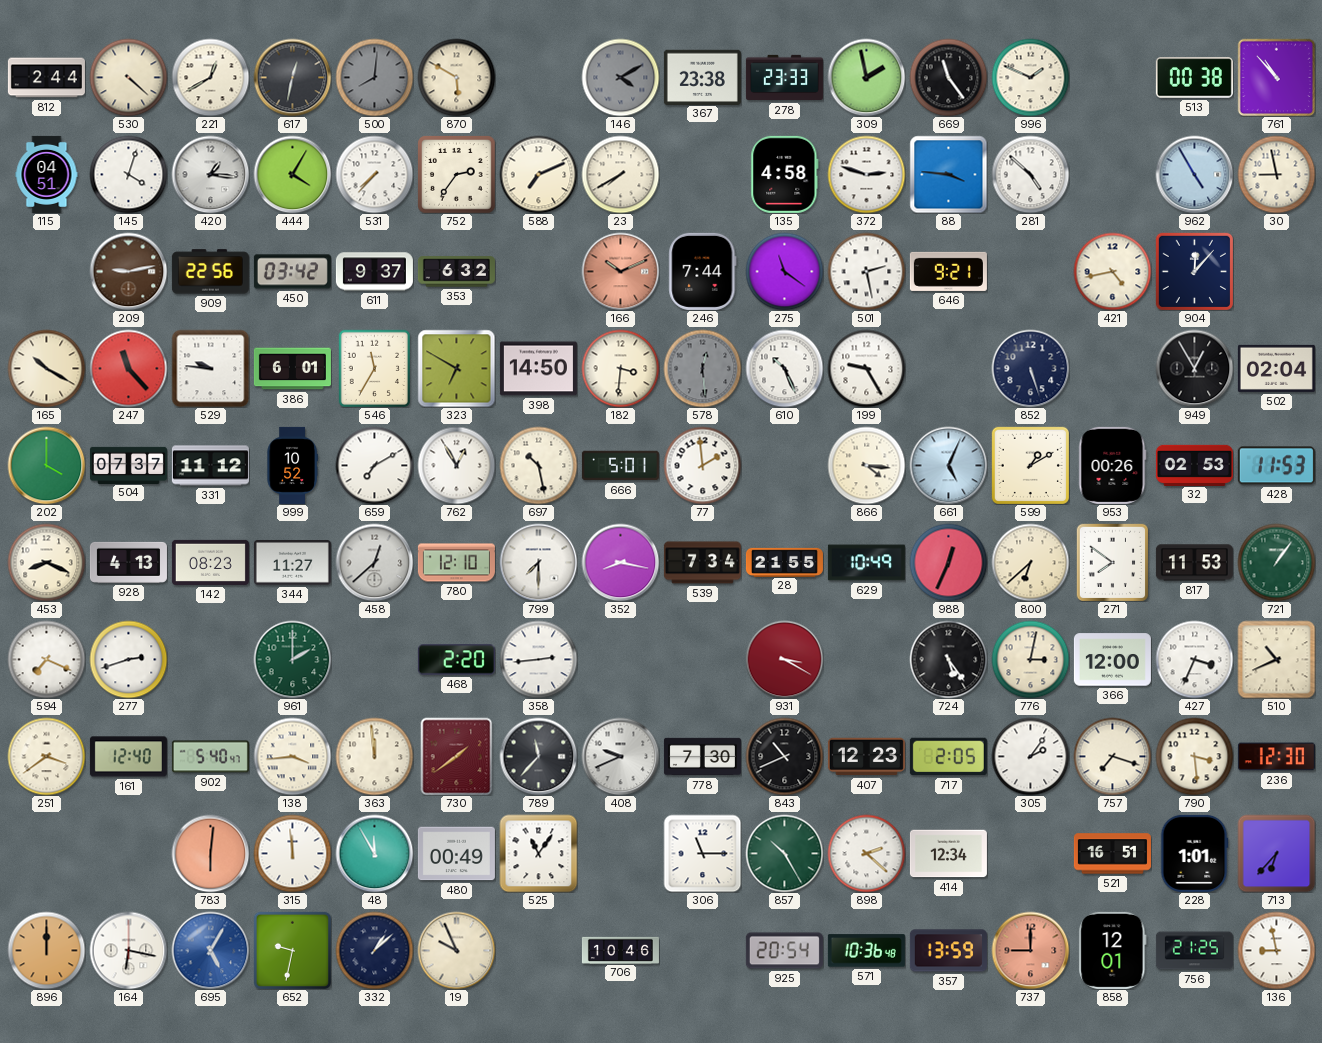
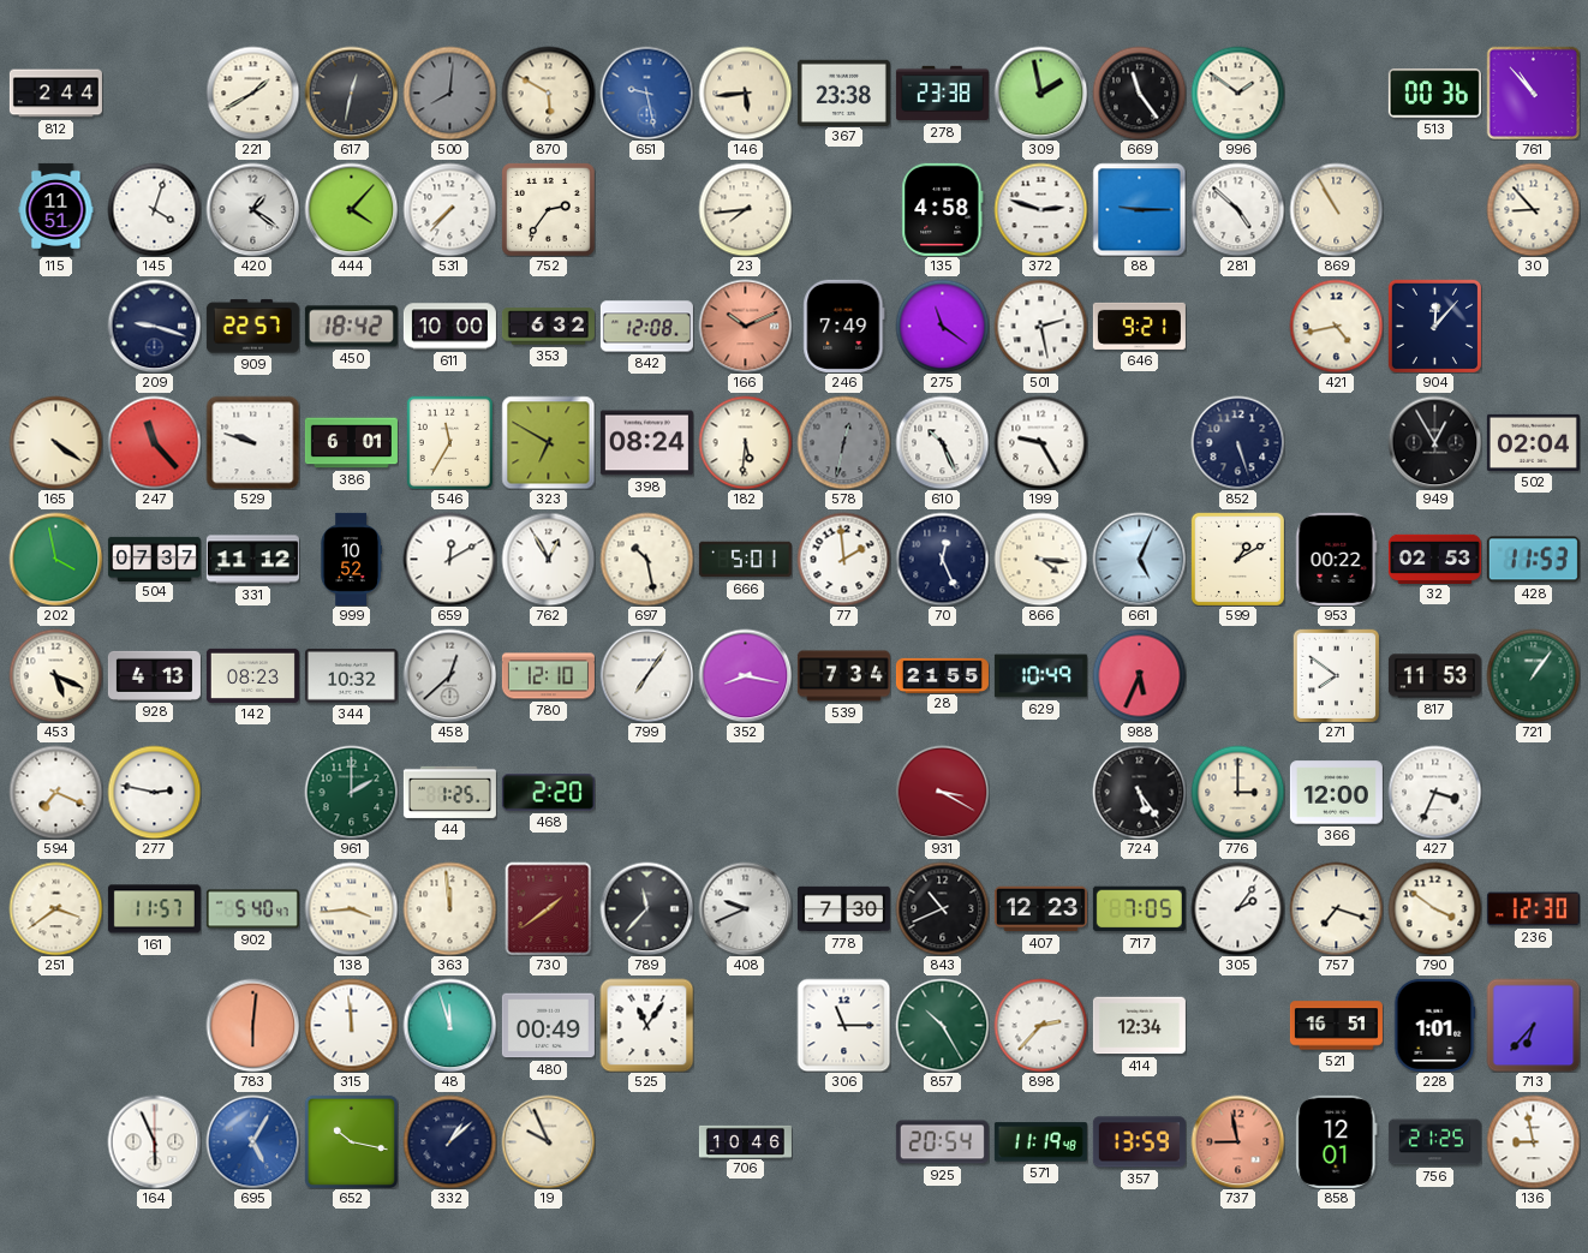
530: 4:22 -> none
221: 12:40 -> 1:40
651: none -> 9:28
146: 4:10 -> 5:44
146 dial: grey -> cream
278: 23:33 -> 23:38
996: 1:49 -> 1:51
513: 00:38 -> 00:36
115: 04:51 -> 11:51
420: 1:16 -> 1:21
444: 4:05 -> 4:07
588: 7:11 -> none
23: 7:40 -> 7:44
88: 3:46 -> 9:15
869: none -> 10:55
962: 4:55 -> none
30: 8:58 -> 8:53
209: 9:13 -> 9:18
209 dial: brown -> navy
909: 22:56 -> 22:57
450: 03:42 -> 18:42
611: 9:37 -> 10:00
842: none -> 12:08
246: 7:44 -> 7:49
165: 10:20 -> 4:21
529: 9:46 -> 9:48
398: 14:50 -> 08:24
182: 3:31 -> 5:31
578: 12:29 -> 12:32
202: 4:00 -> 3:58
659: 7:10 -> 12:10
70: none -> 12:26
953: 00:26 -> 00:22
453: 8:19 -> 5:19
344: 11:27 -> 10:32
799: 7:30 -> 7:06
988: 12:34 -> 5:34
800: 6:38 -> none
277: 2:42 -> 2:47
44: none -> 1:25
358: 2:44 -> none
776: 3:02 -> 3:00
510: 10:41 -> none
161: 12:40 -> 11:57
717: 2:05 -> 7:05
790: 3:29 -> 3:51
48: 11:55 -> 11:57
898: 2:22 -> 2:37
896: 12:00 -> none
164: 6:17 -> 5:56
652: 9:32 -> 10:17
571: 10:36 -> 11:19
737: 9:00 -> 8:58
